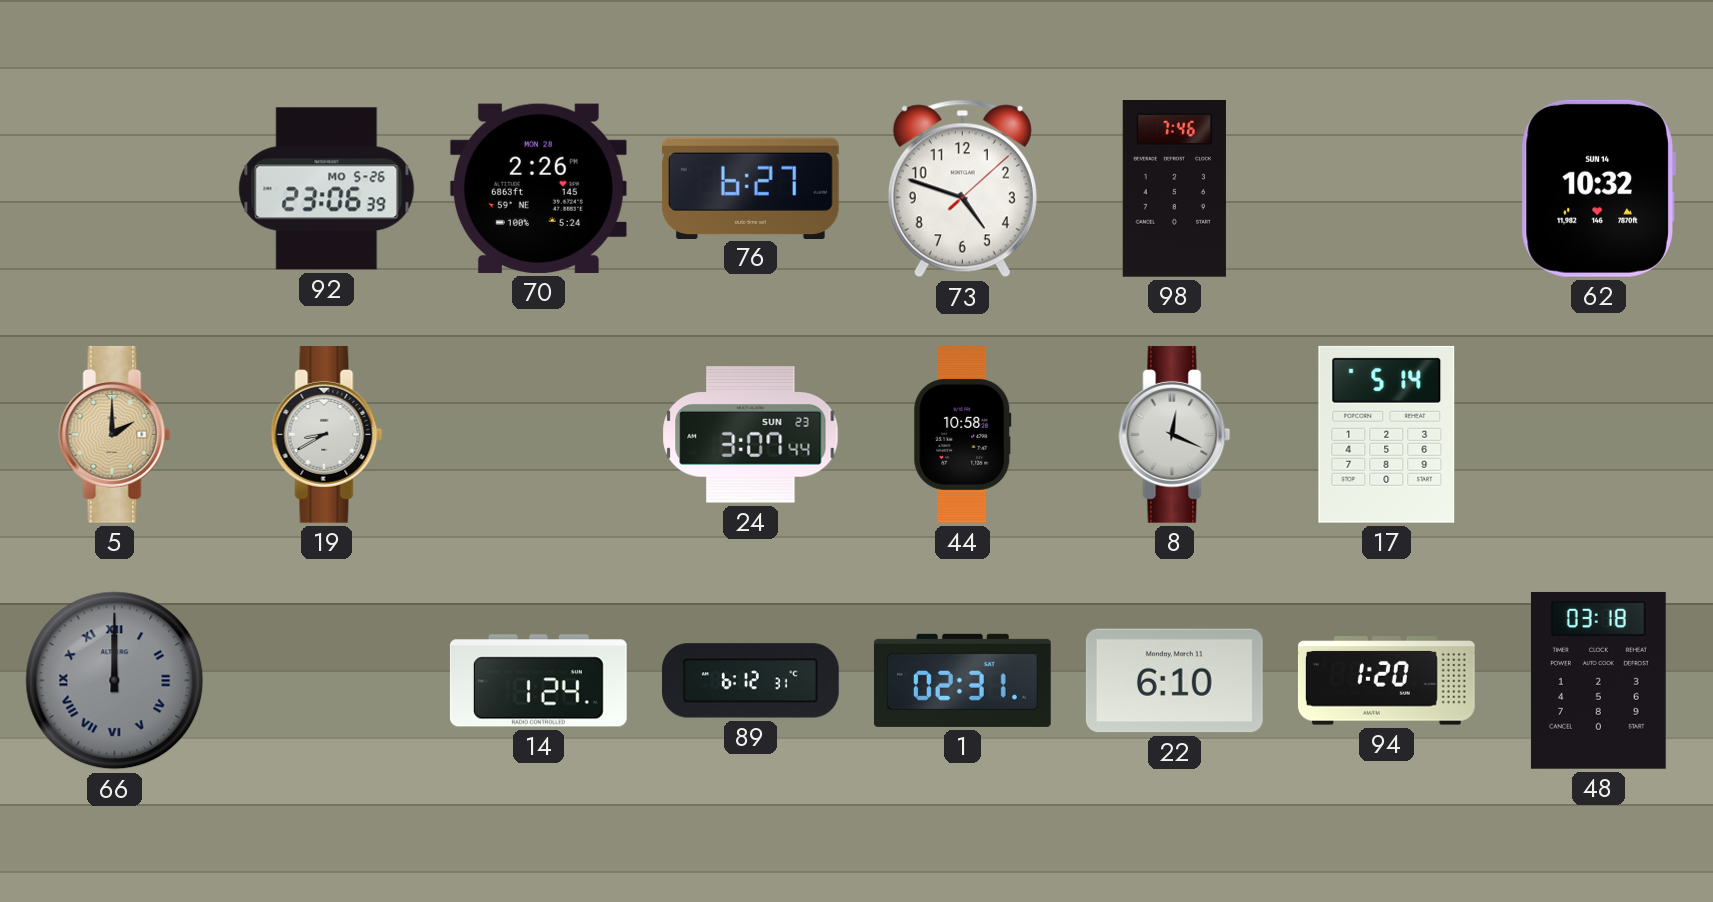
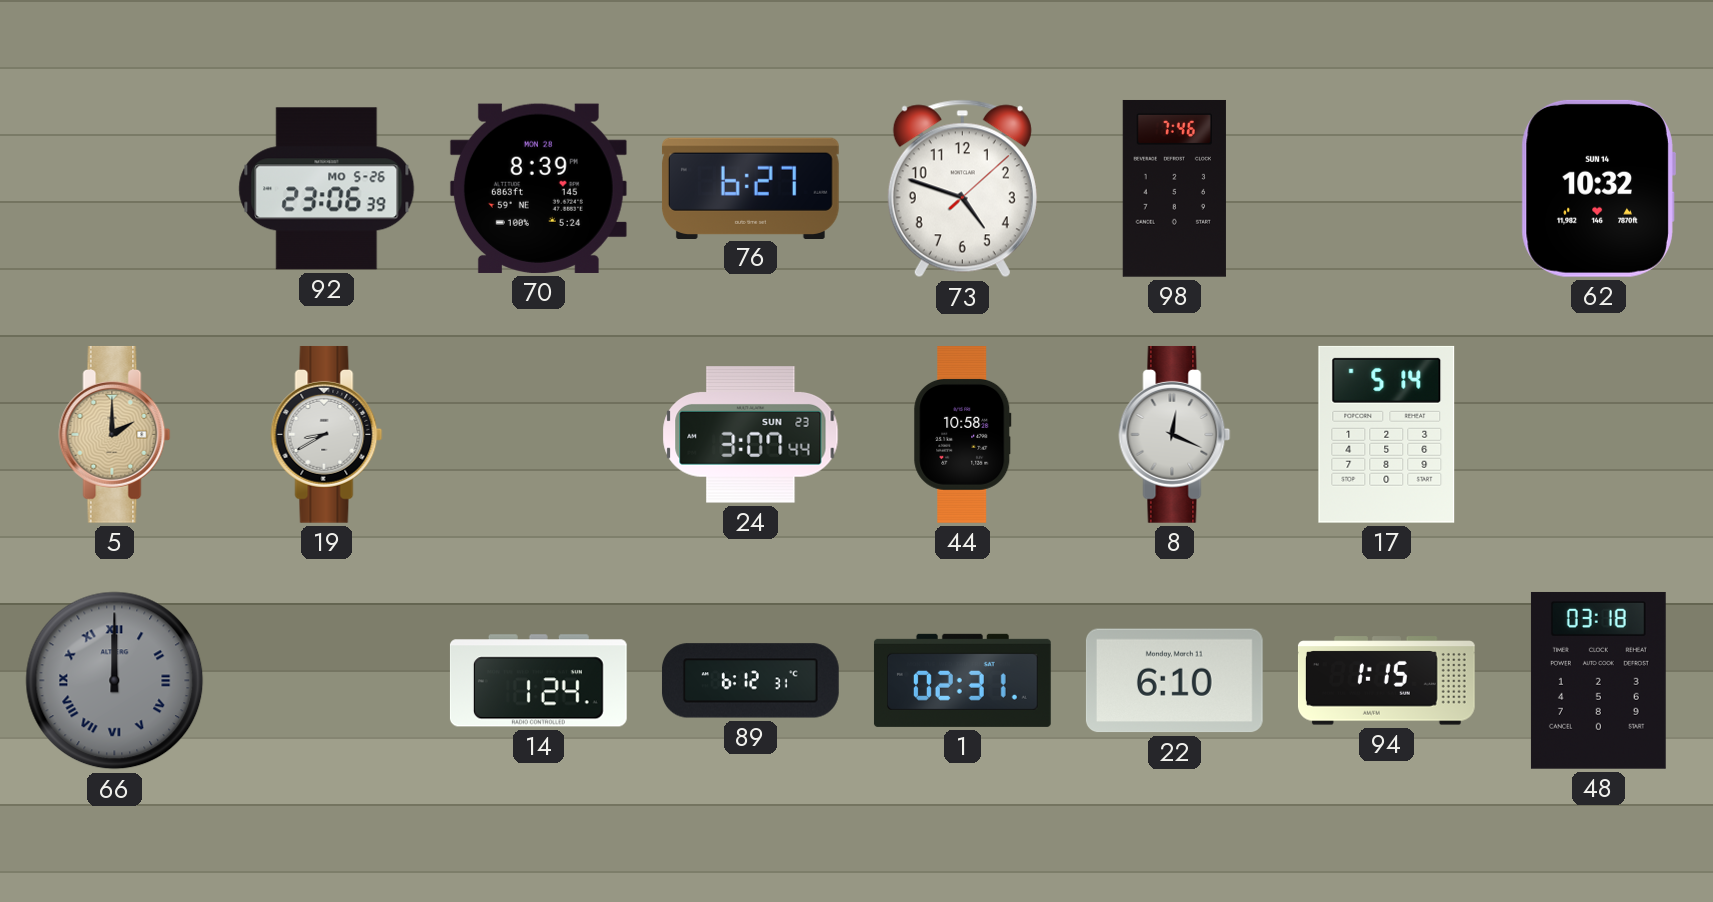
70: 2:26 -> 8:39
94: 1:20 -> 1:15
